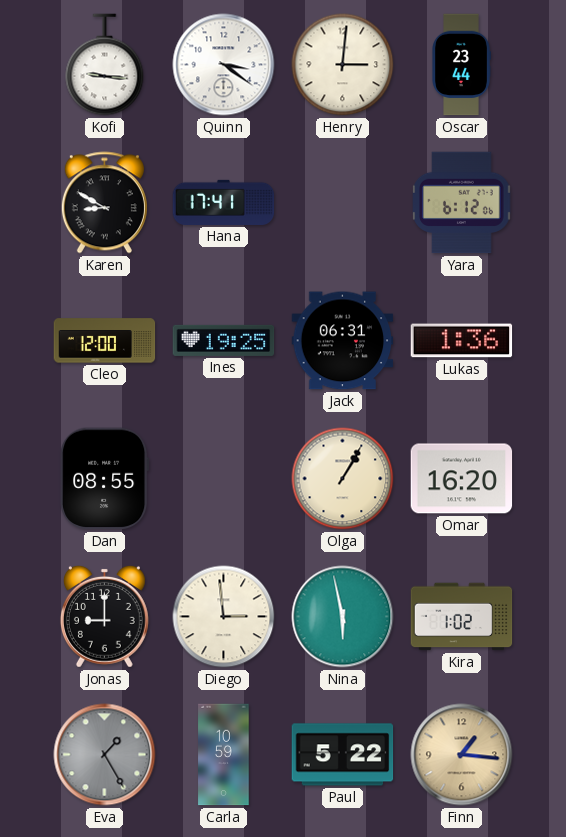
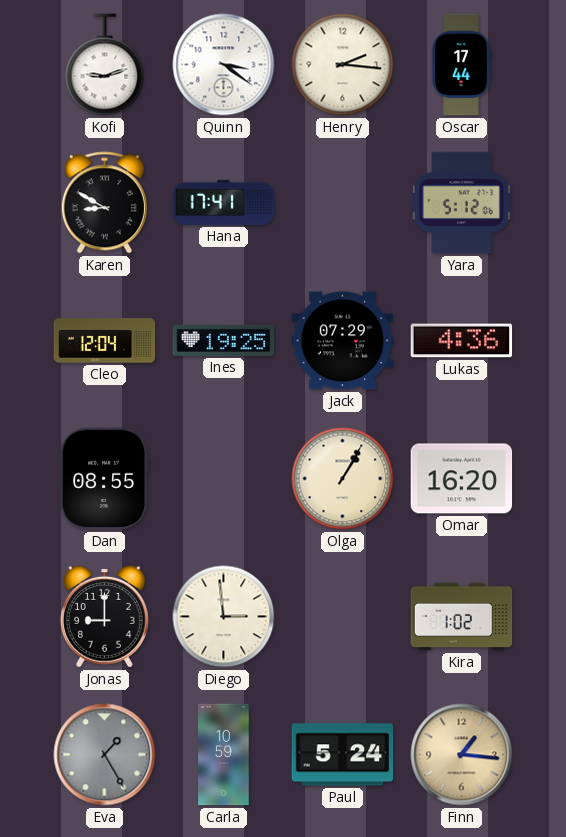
Kofi: 9:16 -> 9:12
Henry: 3:01 -> 2:16
Oscar: 23:44 -> 17:44
Yara: 6:12 -> 5:12
Cleo: 12:00 -> 12:04
Jack: 06:31 -> 07:29
Lukas: 1:36 -> 4:36
Nina: 5:58 -> none
Paul: 5:22 -> 5:24
